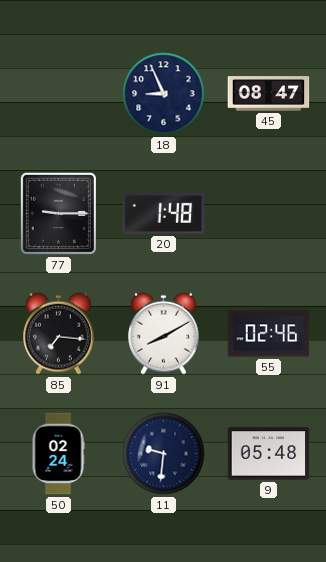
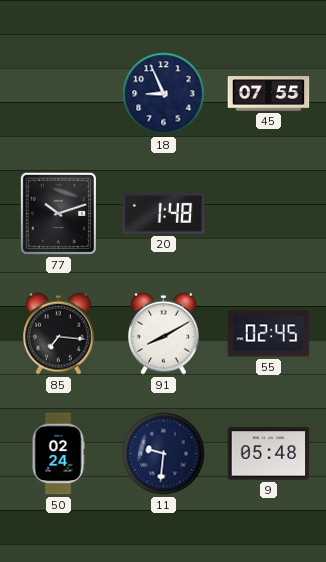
45: 08:47 -> 07:55
77: 9:15 -> 10:12
55: 02:46 -> 02:45
